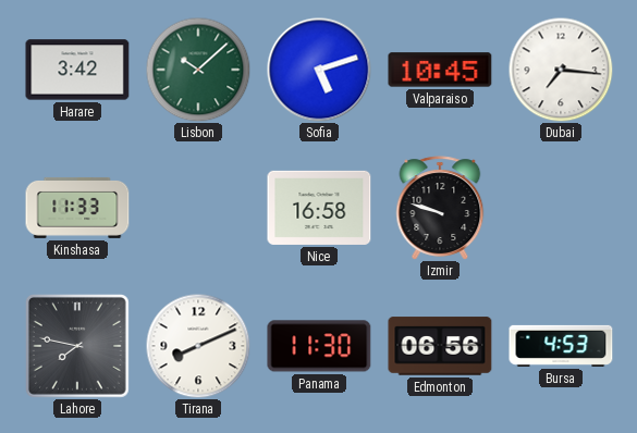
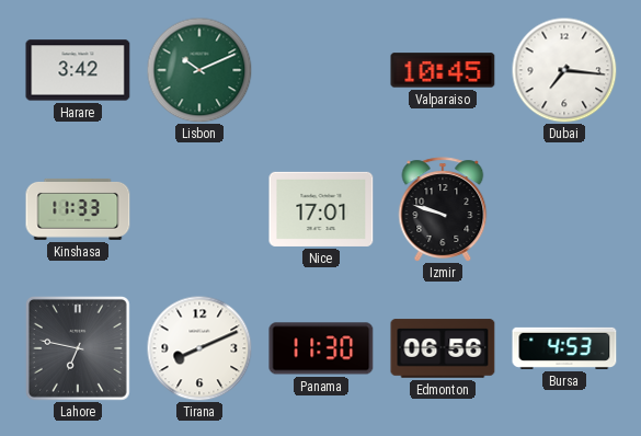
Lisbon: 10:08 -> 10:11
Sofia: 5:12 -> none
Nice: 16:58 -> 17:01
Lahore: 7:47 -> 6:47
